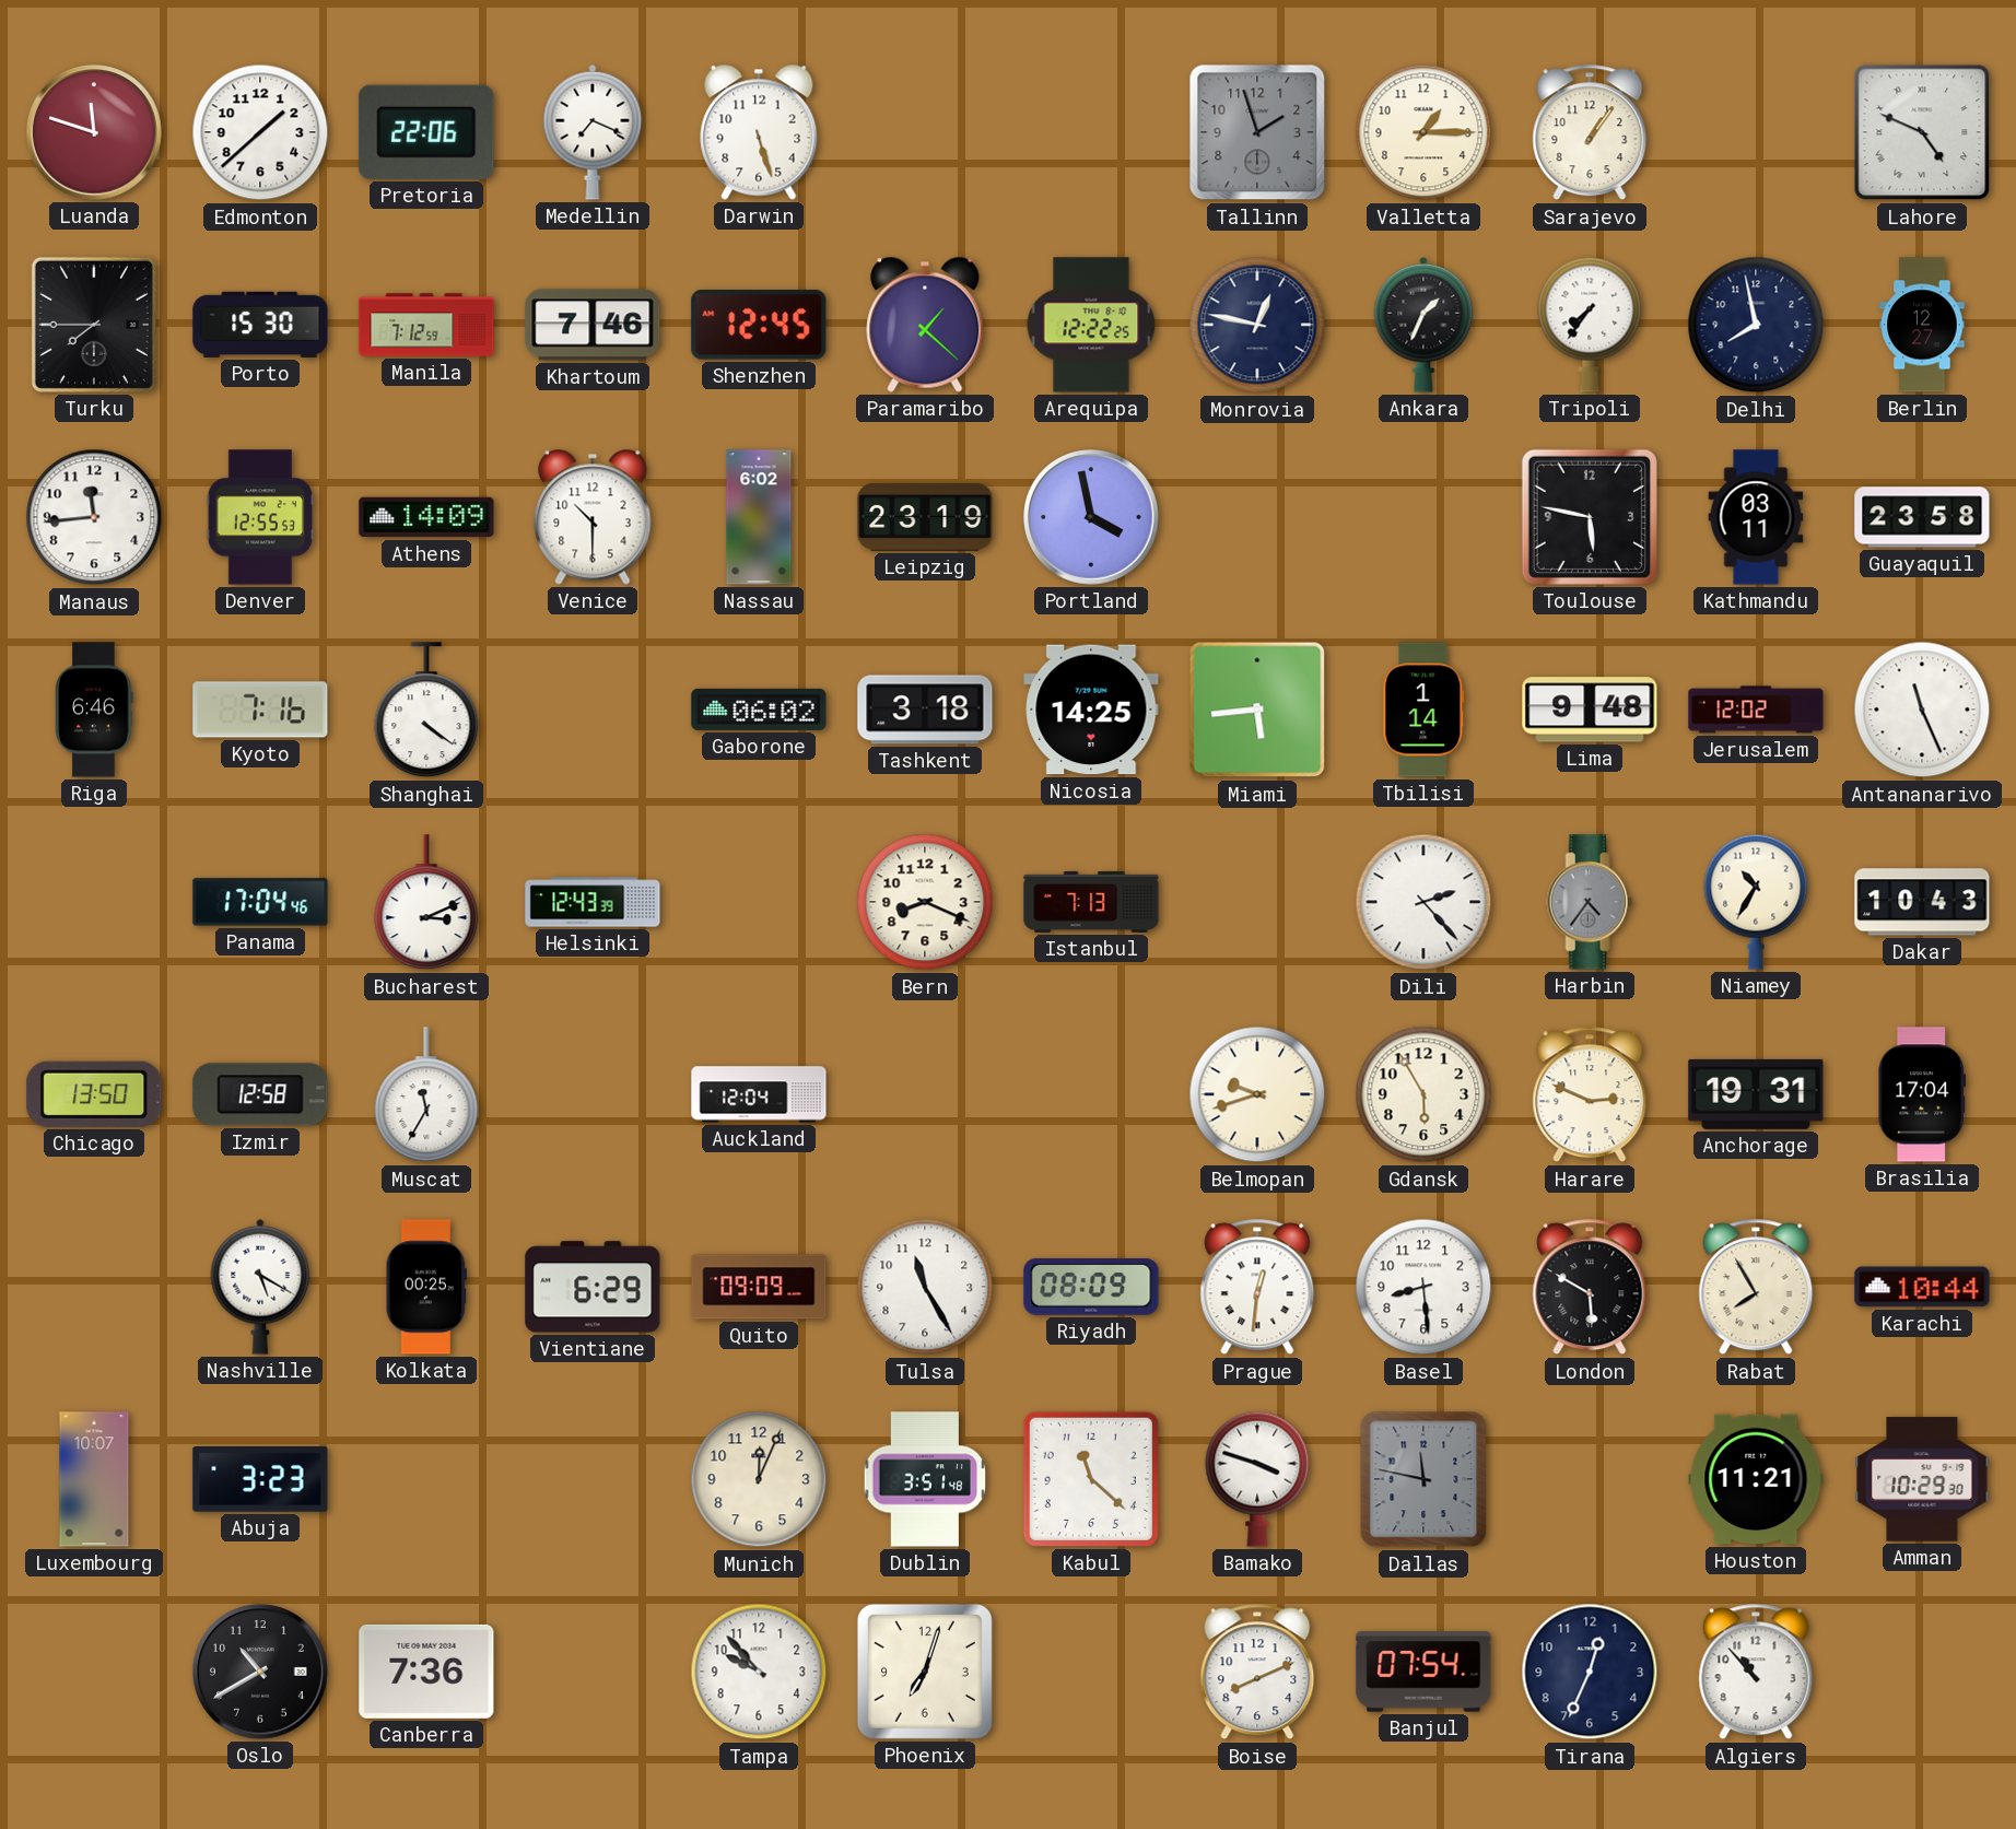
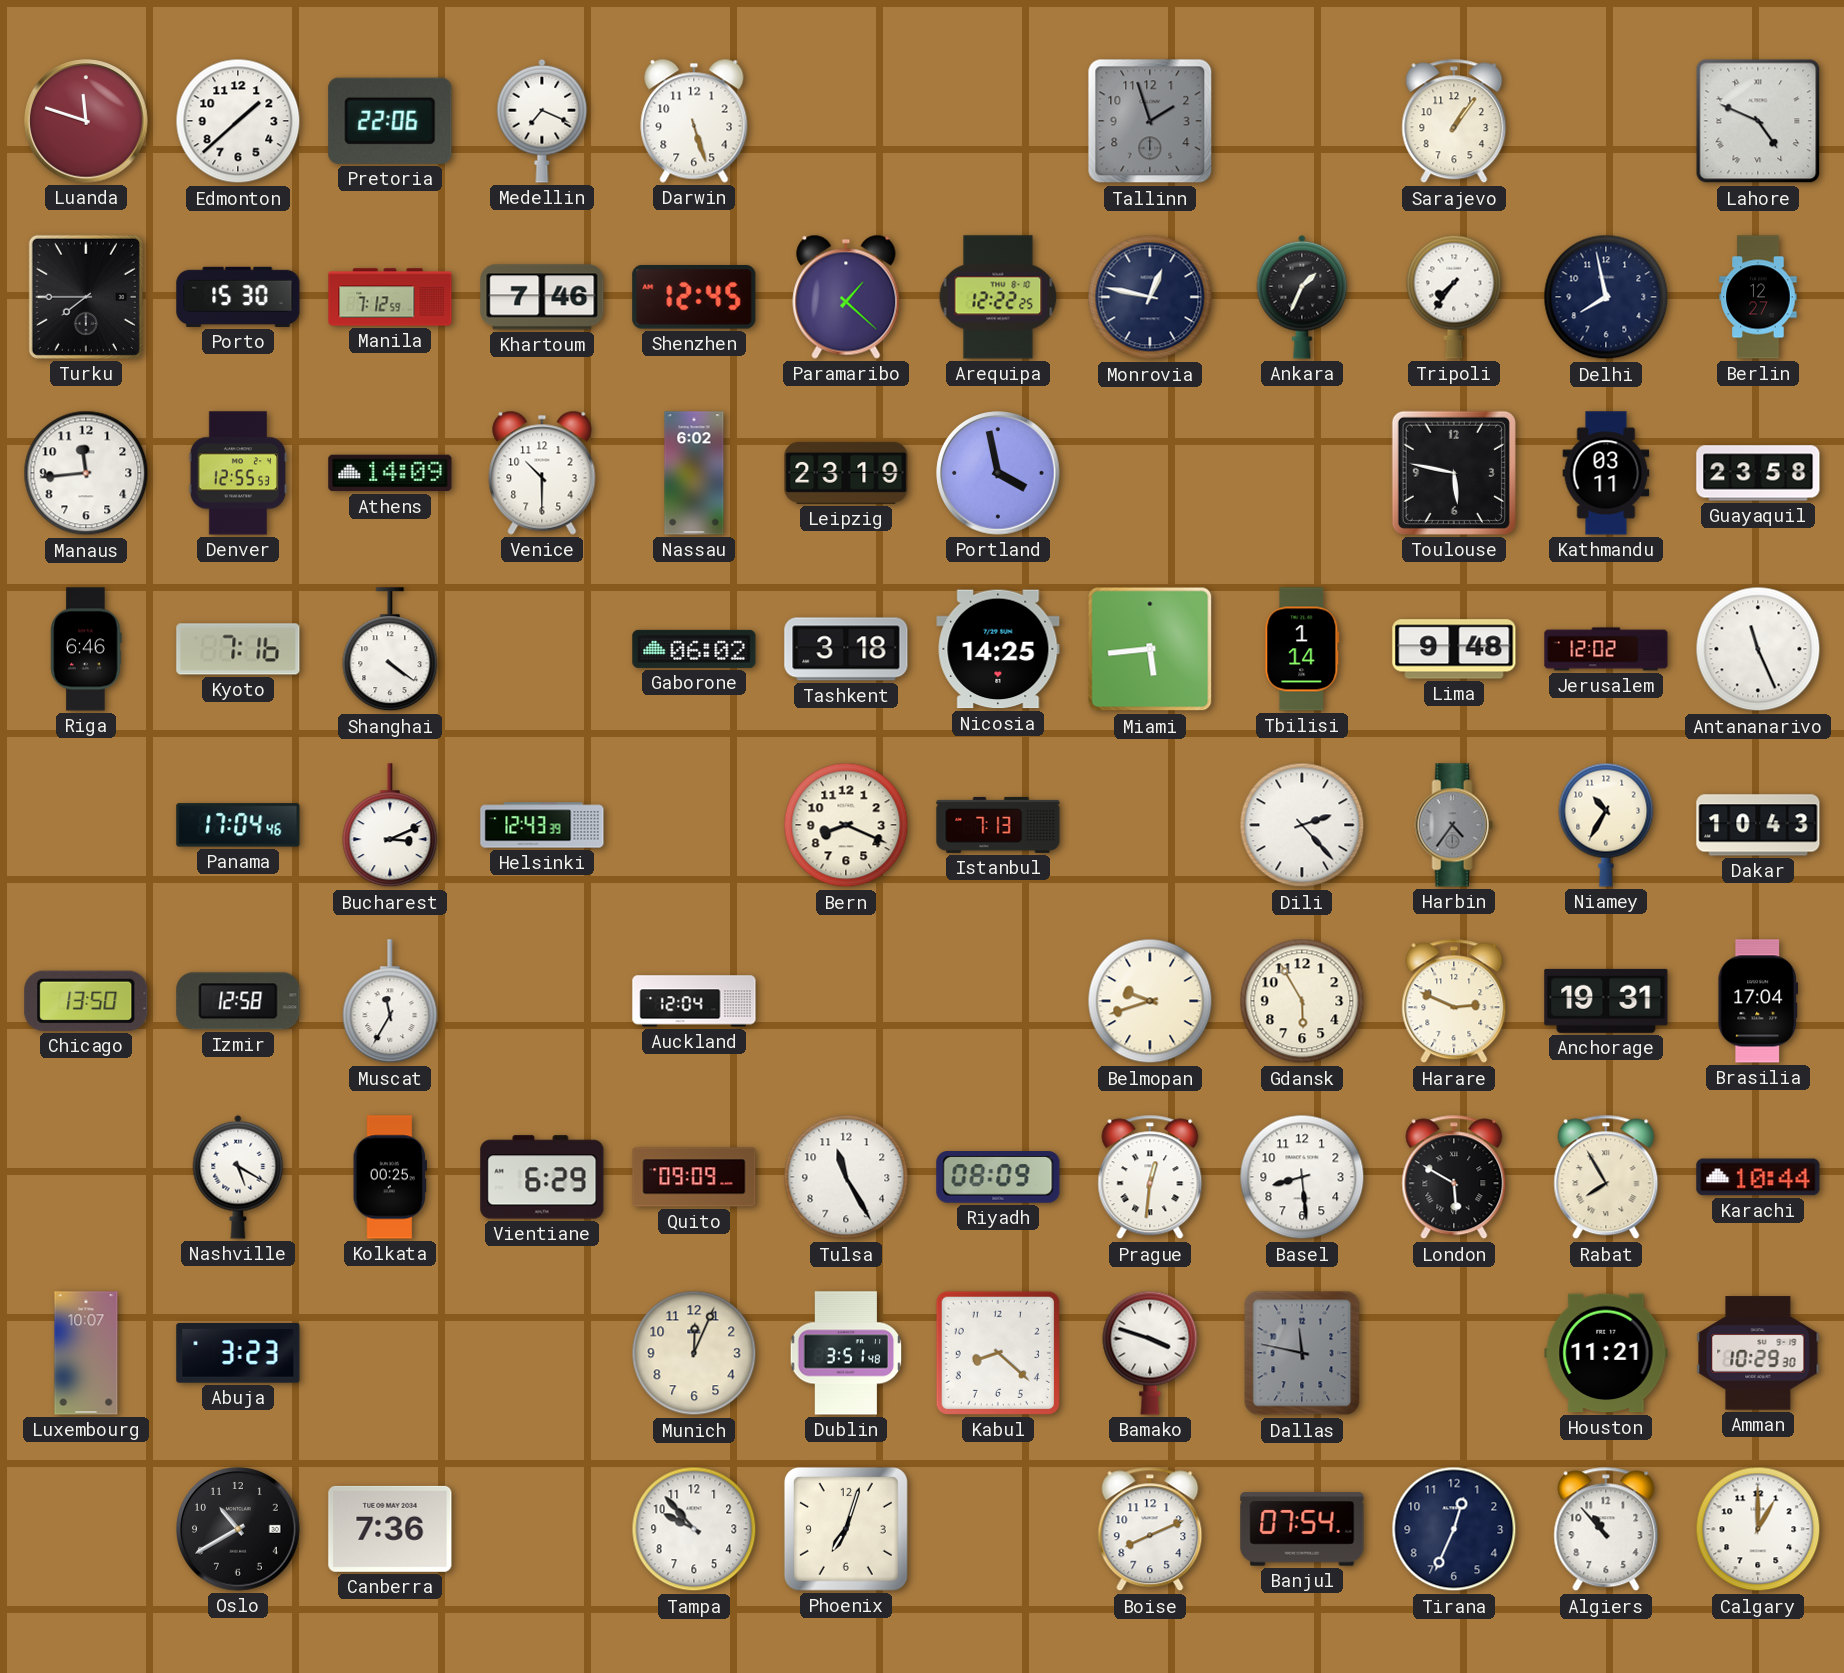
Valletta: 1:15 -> none
Kabul: 11:22 -> 8:22
Calgary: none -> 1:00
